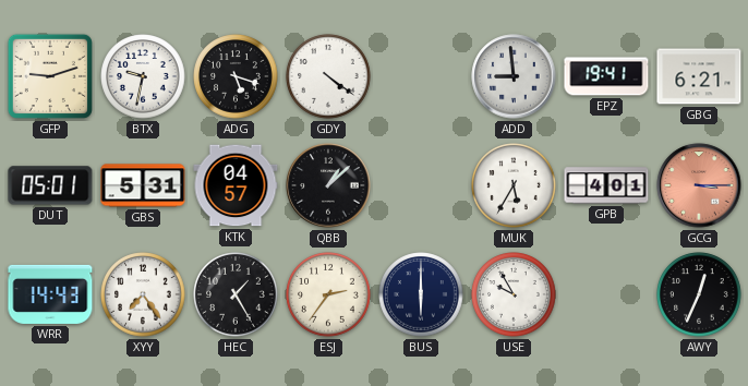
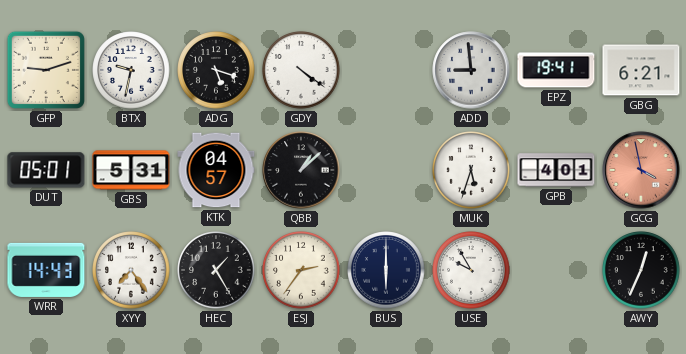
MUK: 5:35 -> 5:33
GCG: 3:15 -> 3:58
